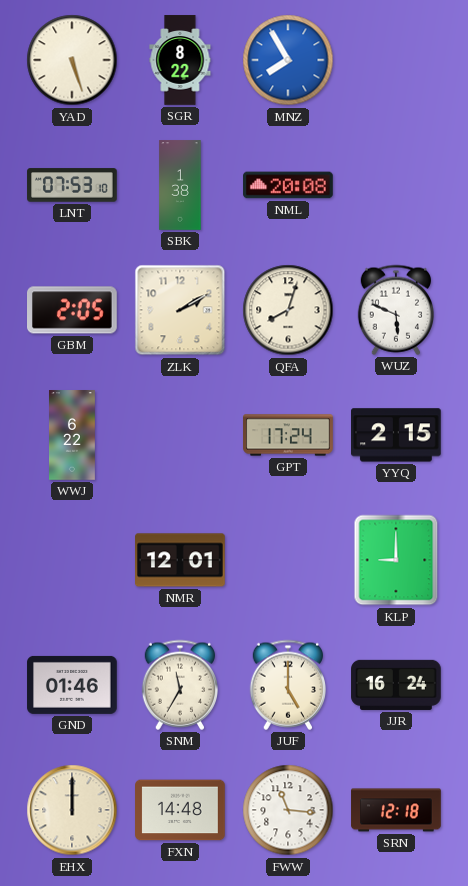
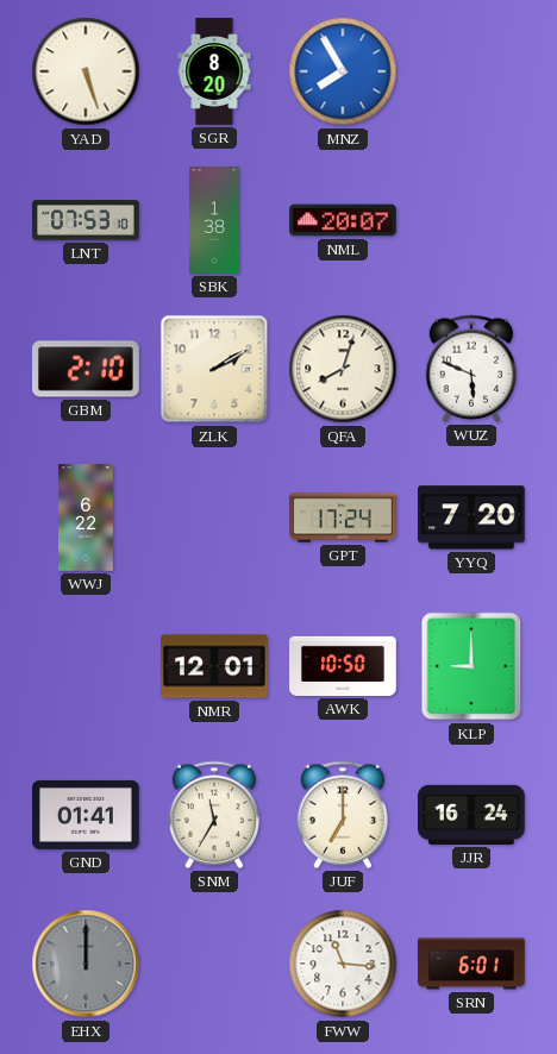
SGR: 8:22 -> 8:20
NML: 20:08 -> 20:07
GBM: 2:05 -> 2:10
YYQ: 2:15 -> 7:20
AWK: none -> 10:50
GND: 01:46 -> 01:41
JUF: 5:00 -> 7:00
EHX dial: cream -> grey
FXN: 14:48 -> none
SRN: 12:18 -> 6:01
